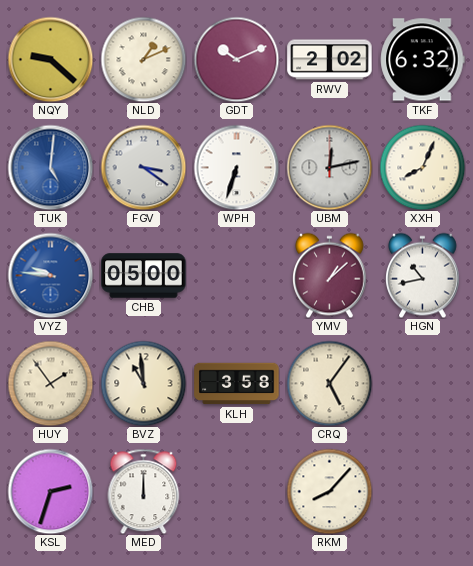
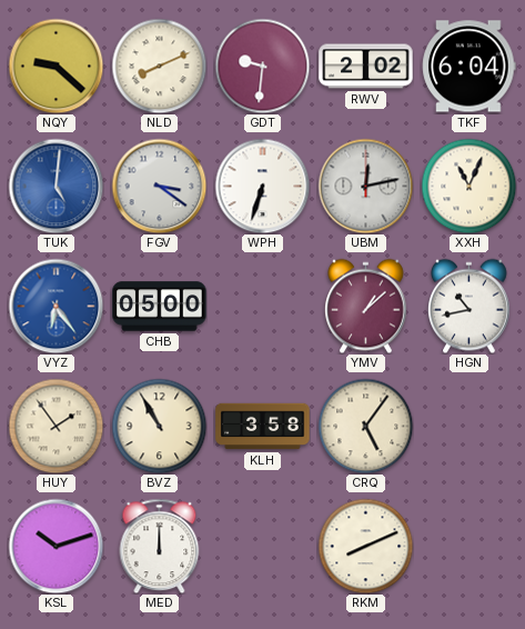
NLD: 1:11 -> 8:11
GDT: 10:11 -> 9:31
TKF: 6:32 -> 6:04
XXH: 8:04 -> 11:04
VYZ: 9:46 -> 6:24
BVZ: 10:59 -> 10:55
KSL: 2:33 -> 10:12
RKM: 8:07 -> 8:11
